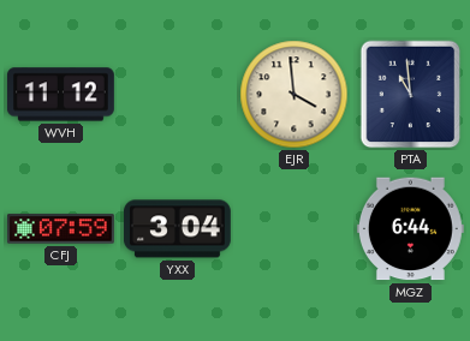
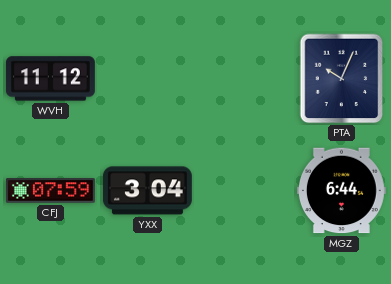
EJR: 3:59 -> none
PTA: 10:59 -> 10:04
